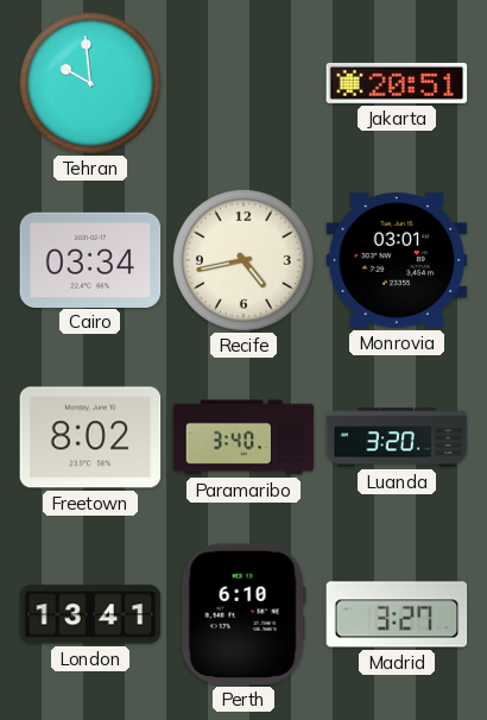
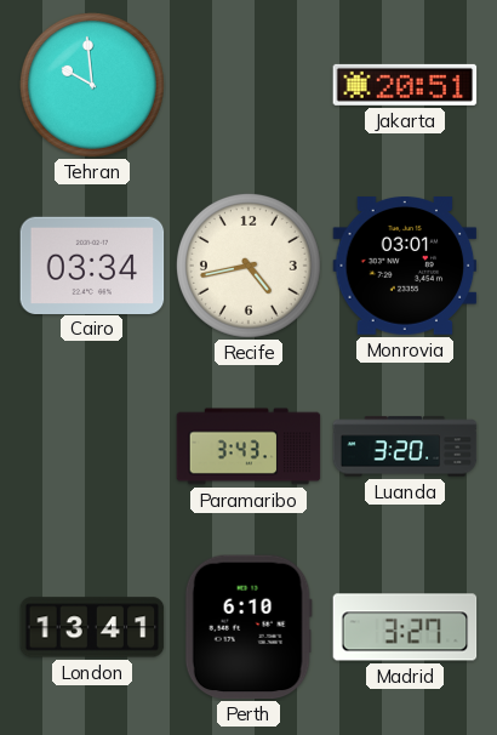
Freetown: 8:02 -> none
Paramaribo: 3:40 -> 3:43
